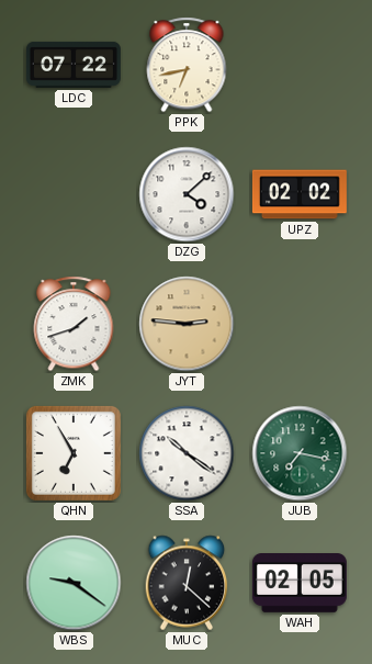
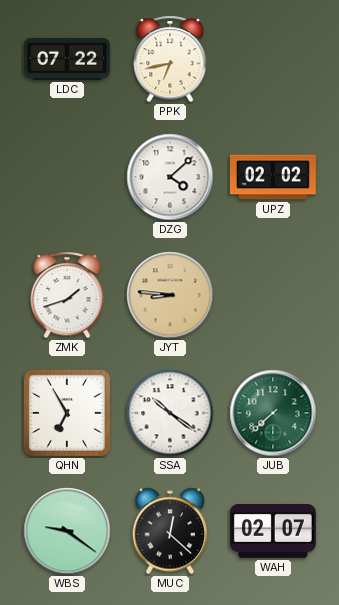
JYT: 2:46 -> 8:46
JUB: 7:17 -> 7:38
WAH: 02:05 -> 02:07
